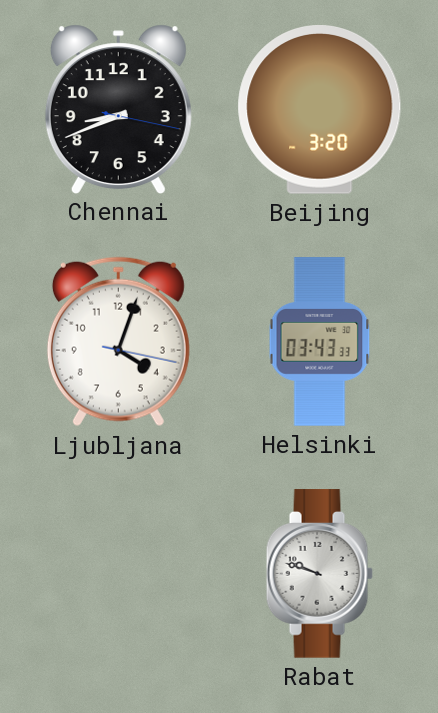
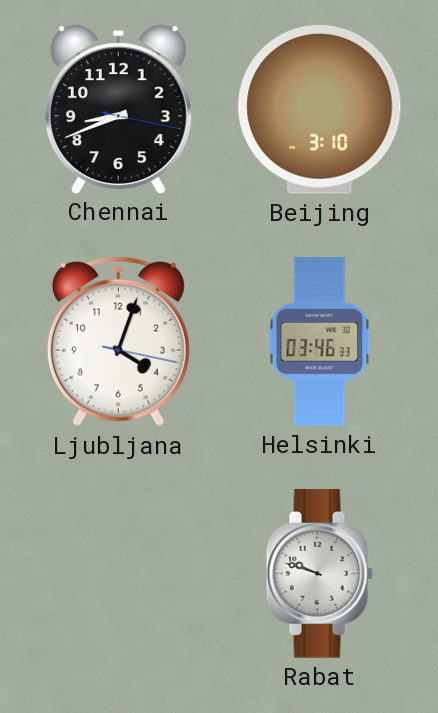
Beijing: 3:20 -> 3:10
Helsinki: 03:43 -> 03:46
